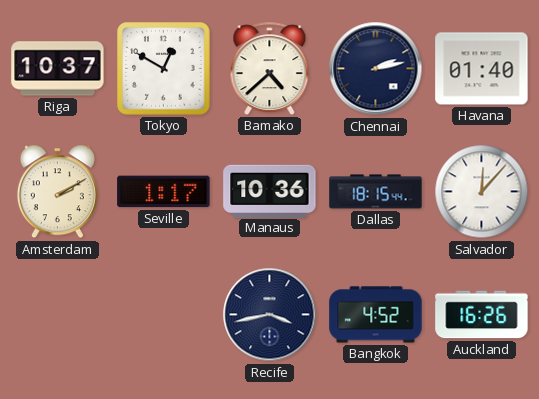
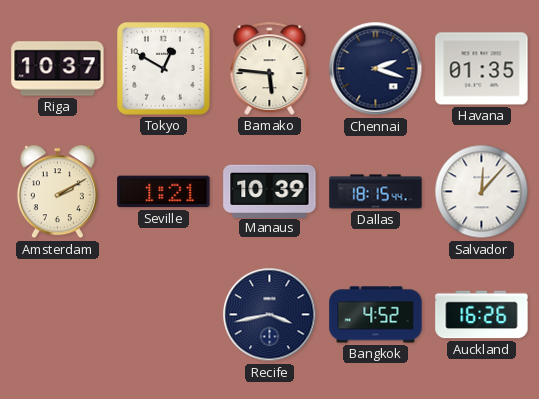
Bamako: 4:38 -> 5:46
Chennai: 2:13 -> 2:18
Havana: 01:40 -> 01:35
Seville: 1:17 -> 1:21
Manaus: 10:36 -> 10:39
